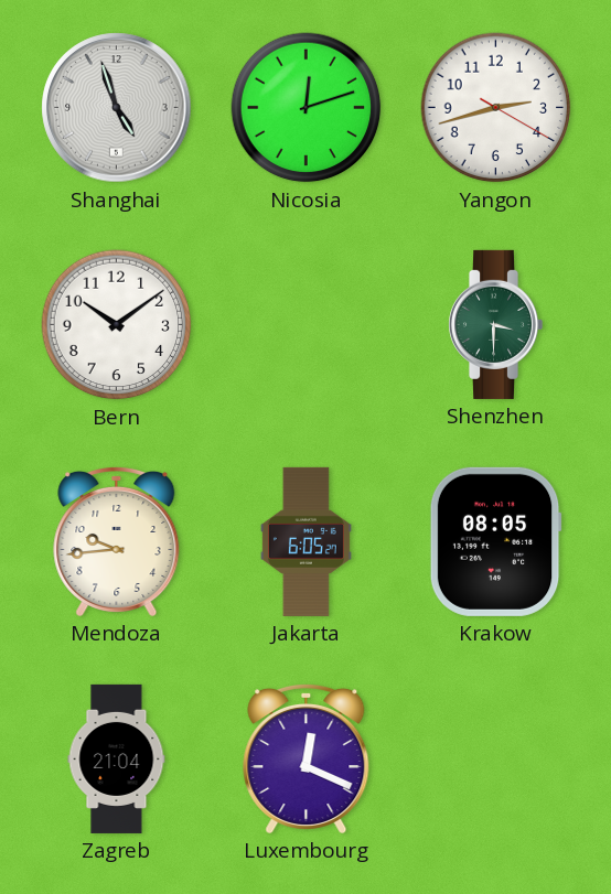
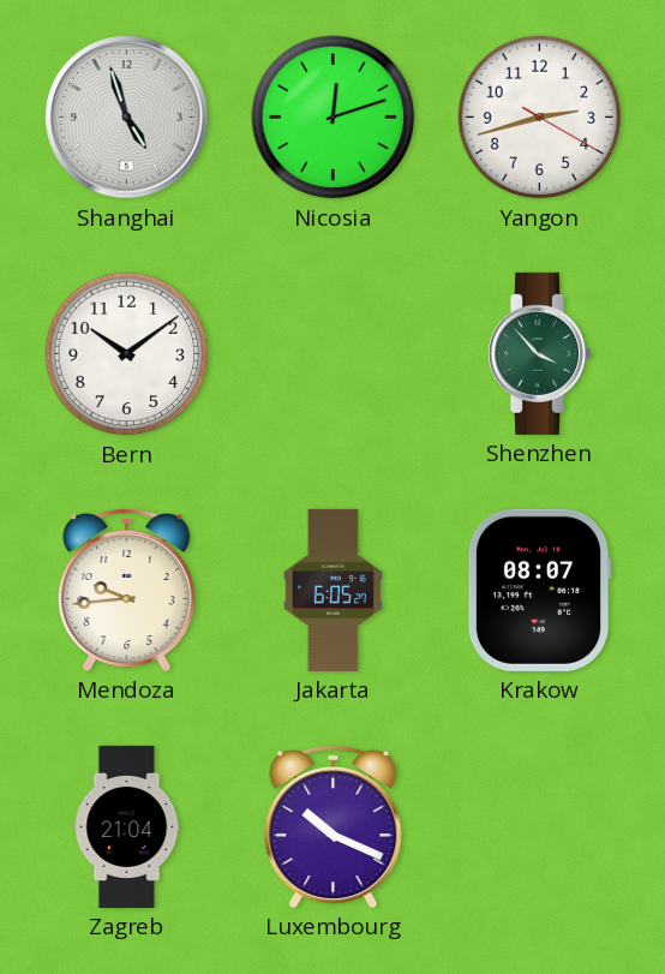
Shenzhen: 3:30 -> 3:53
Krakow: 08:05 -> 08:07
Luxembourg: 12:19 -> 10:19
